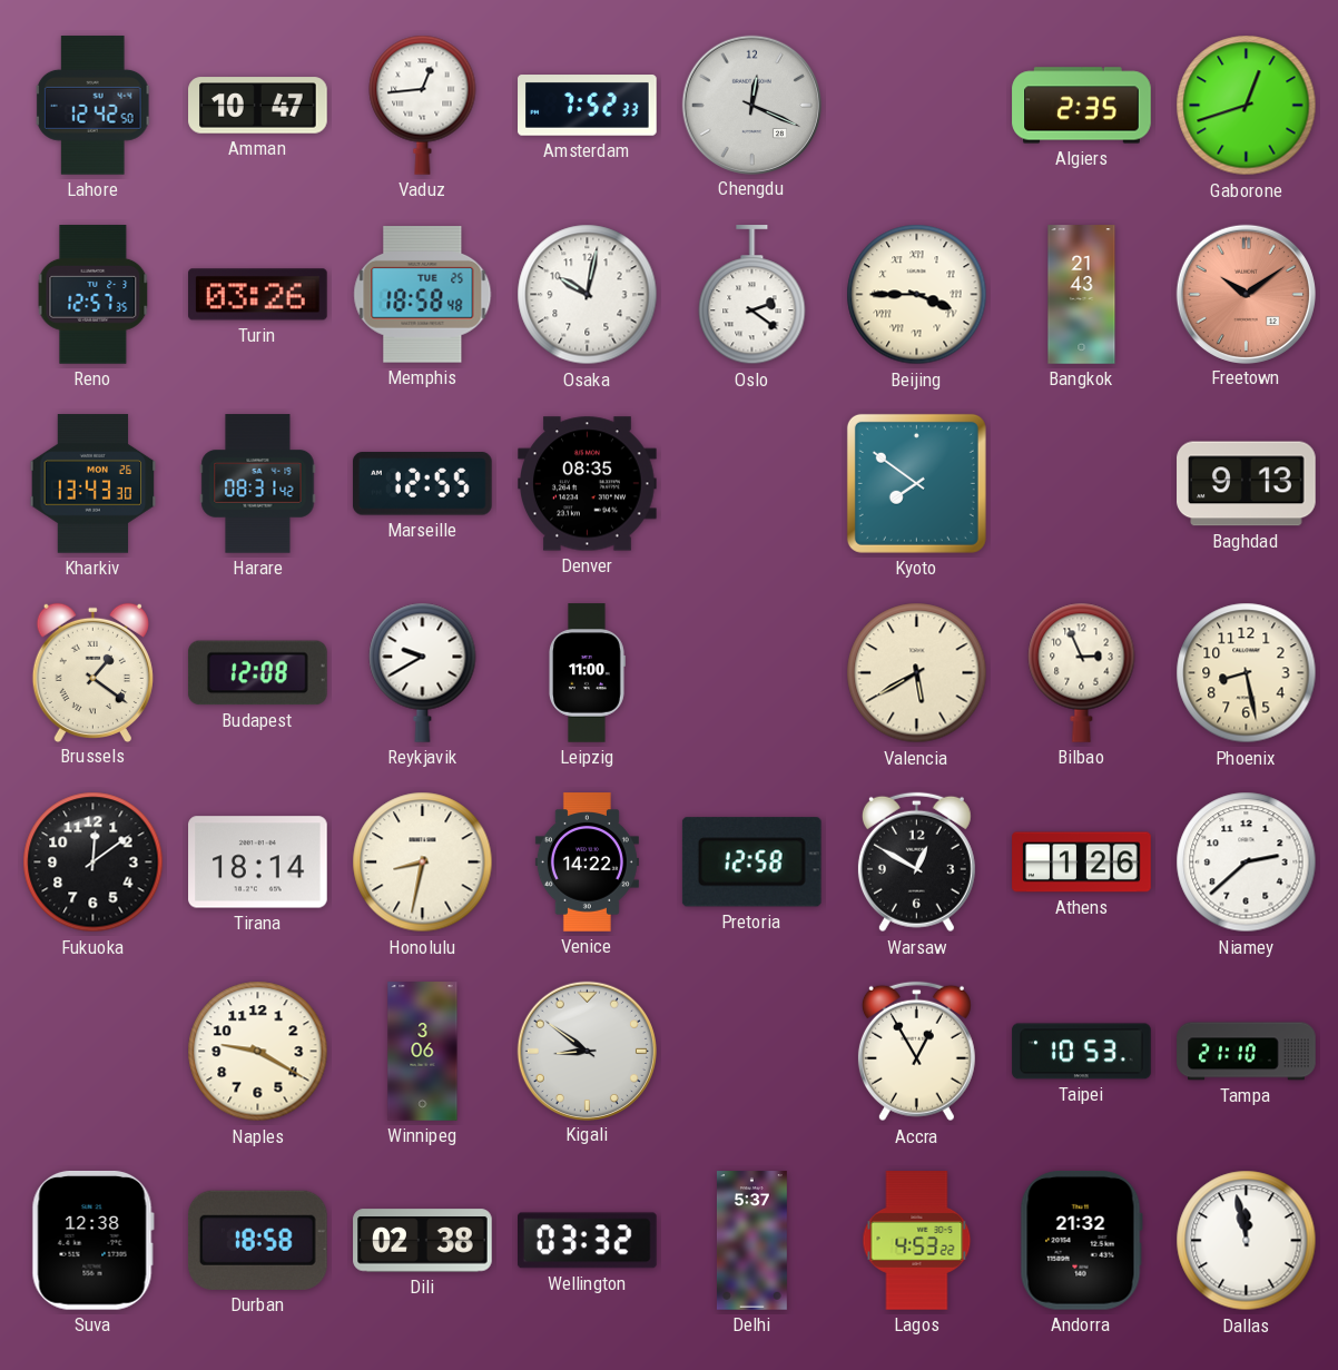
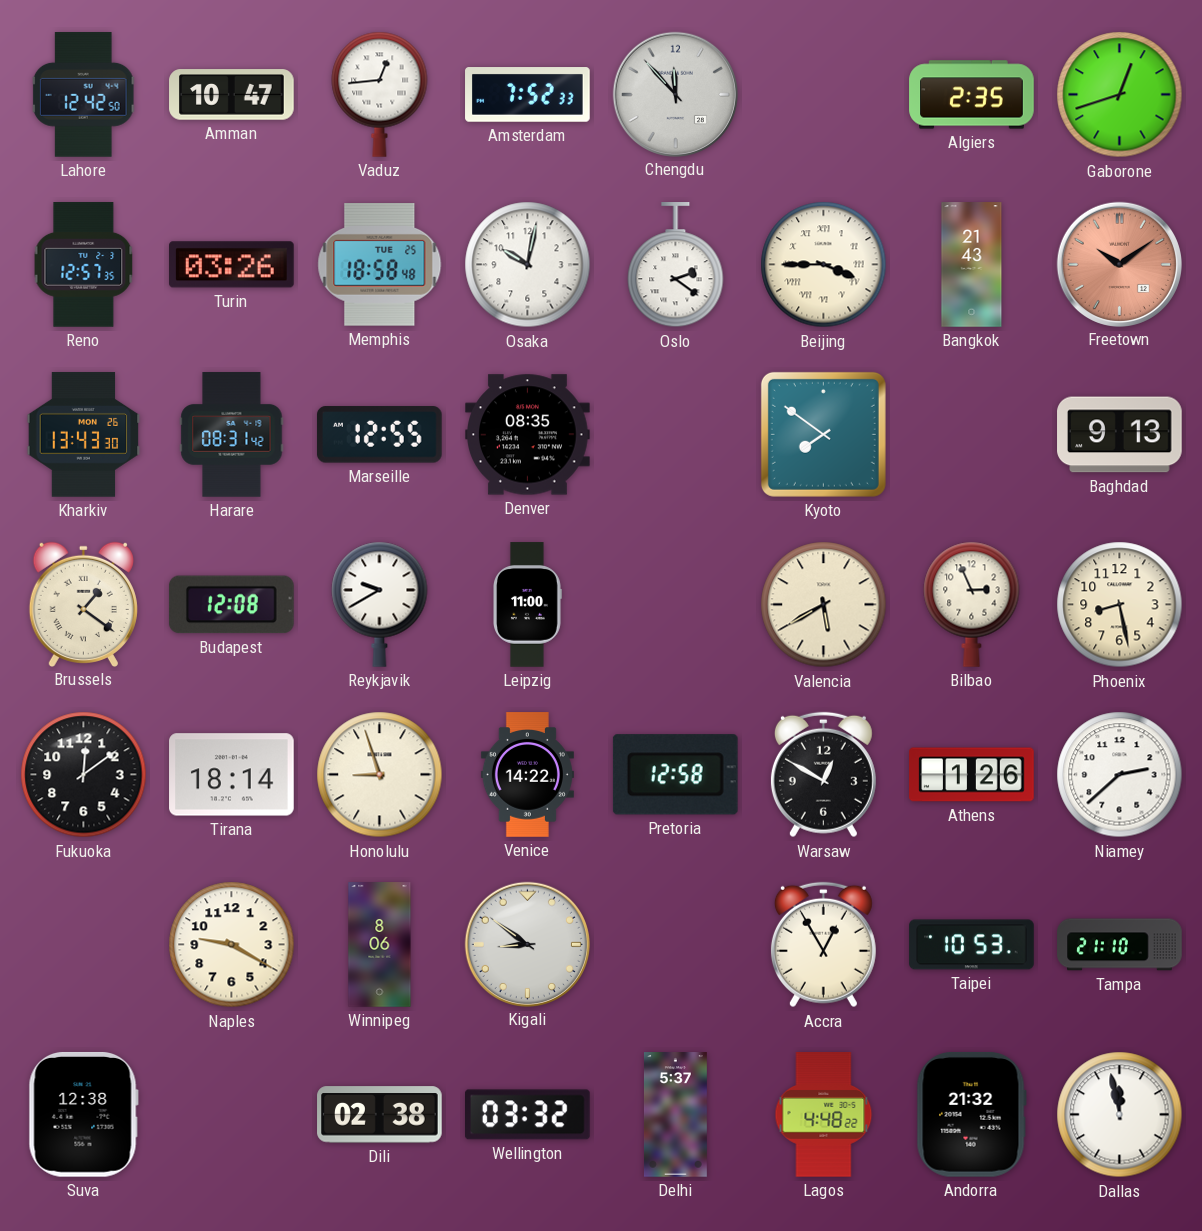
Chengdu: 12:19 -> 11:53
Honolulu: 8:32 -> 8:57
Winnipeg: 3:06 -> 8:06
Durban: 18:58 -> none
Lagos: 4:53 -> 4:48
